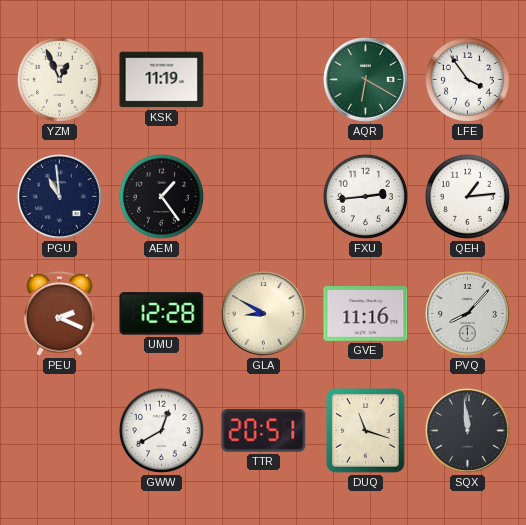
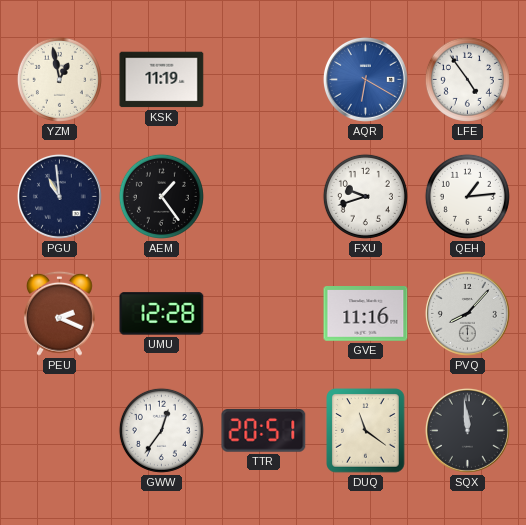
YZM: 12:56 -> 12:58
AQR dial: green -> blue
LFE: 3:54 -> 4:54
FXU: 2:44 -> 9:42
GLA: 8:50 -> none
GWW: 12:40 -> 12:36
DUQ: 11:18 -> 11:21
